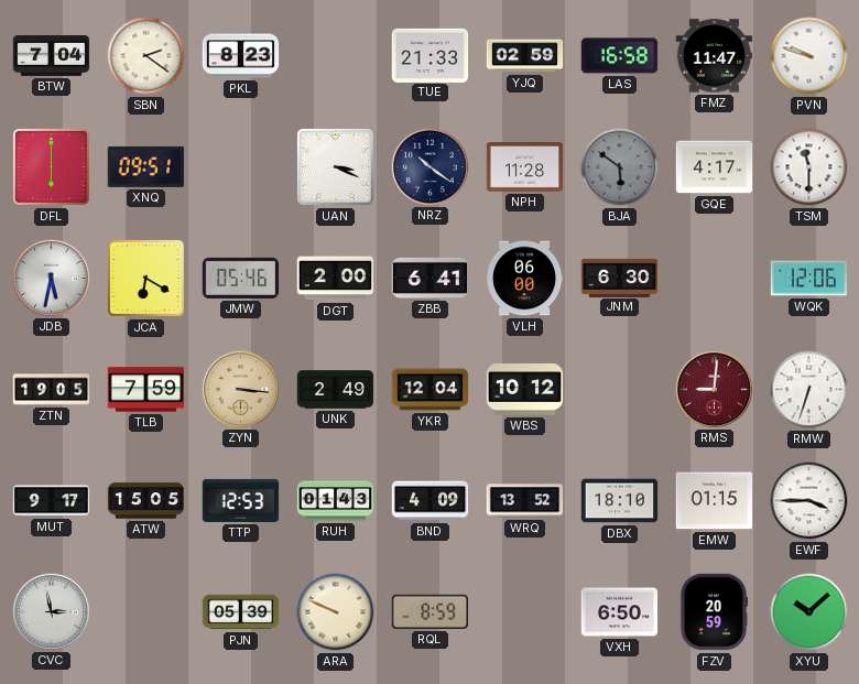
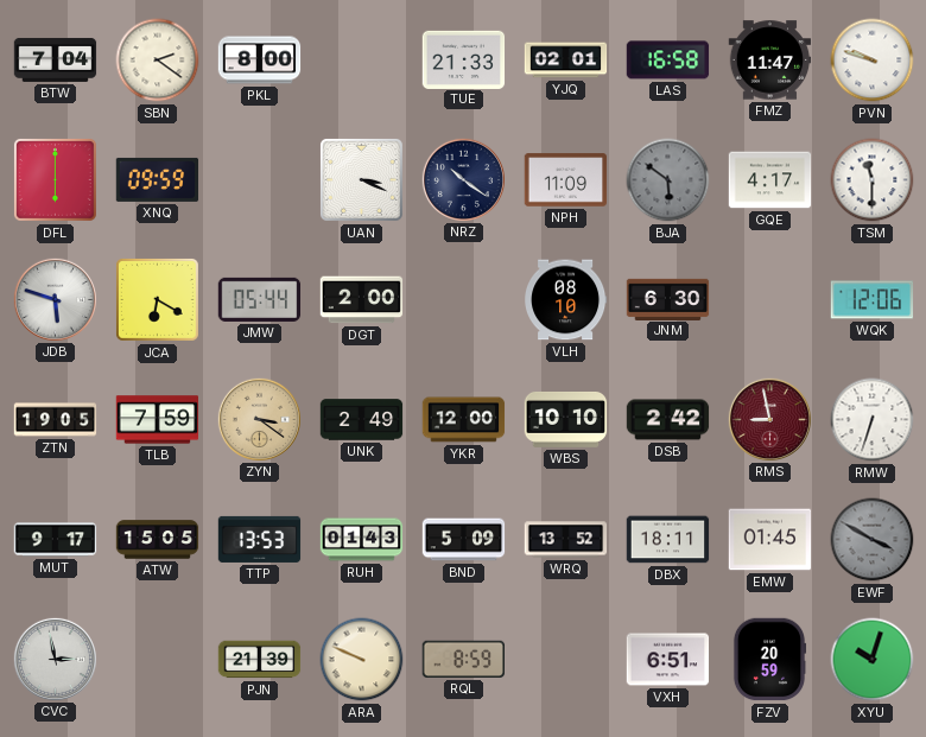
PKL: 8:23 -> 8:00
YJQ: 02:59 -> 02:01
XNQ: 09:51 -> 09:59
NPH: 11:28 -> 11:09
JDB: 5:32 -> 5:48
JMW: 05:46 -> 05:44
ZBB: 6:41 -> none
VLH: 06:00 -> 08:10
ZYN: 3:16 -> 3:21
YKR: 12:04 -> 12:00
WBS: 10:12 -> 10:10
DSB: none -> 2:42
RMS: 9:01 -> 8:58
TTP: 12:53 -> 13:53
BND: 4:09 -> 5:09
DBX: 18:10 -> 18:11
EMW: 01:15 -> 01:45
EWF: 3:45 -> 3:50
EWF dial: white -> grey
PJN: 05:39 -> 21:39
VXH: 6:50 -> 6:51
XYU: 10:08 -> 10:03
